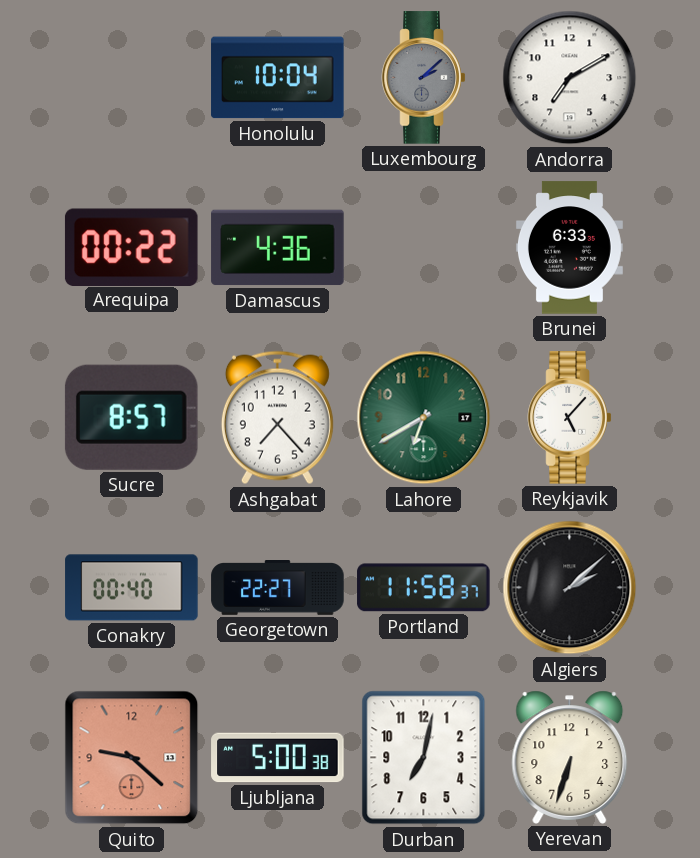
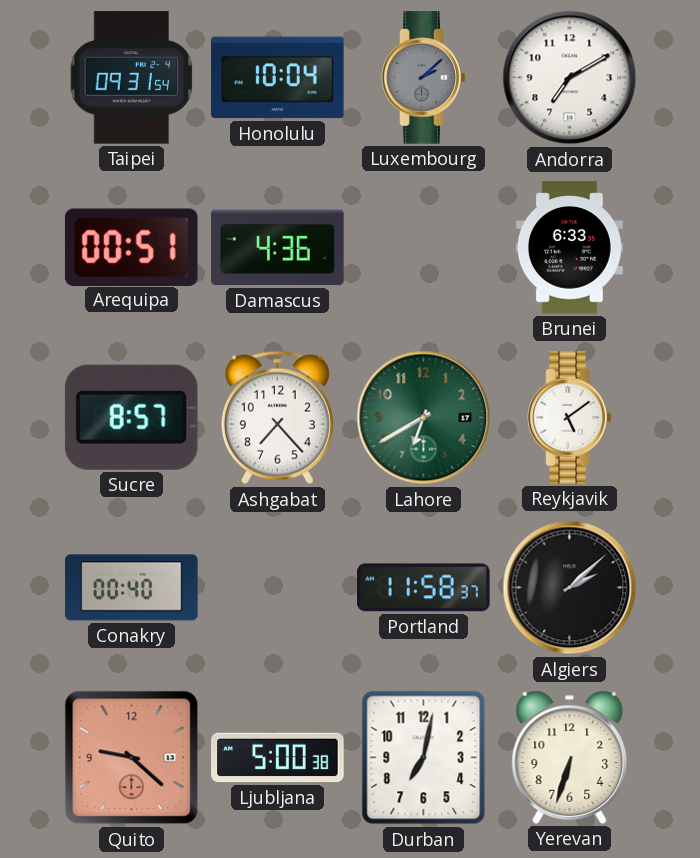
Taipei: none -> 09:31
Arequipa: 00:22 -> 00:51
Reykjavik: 5:07 -> 5:09
Georgetown: 22:27 -> none
